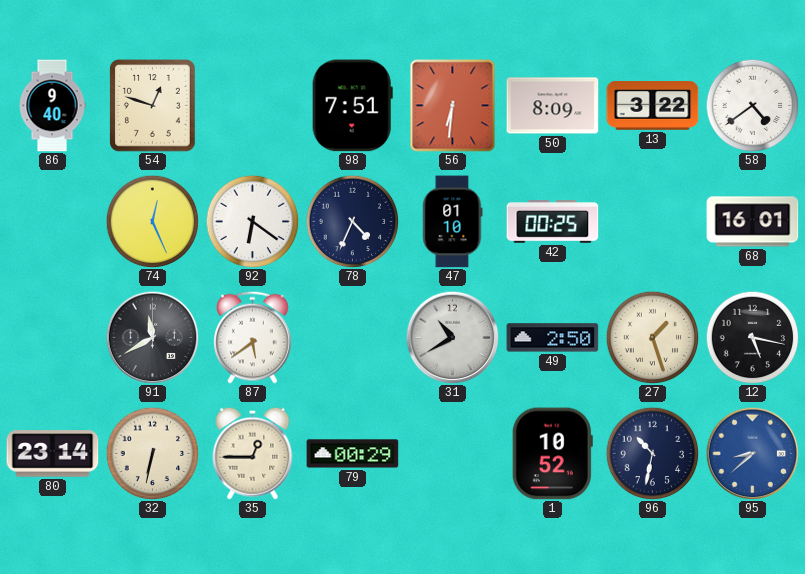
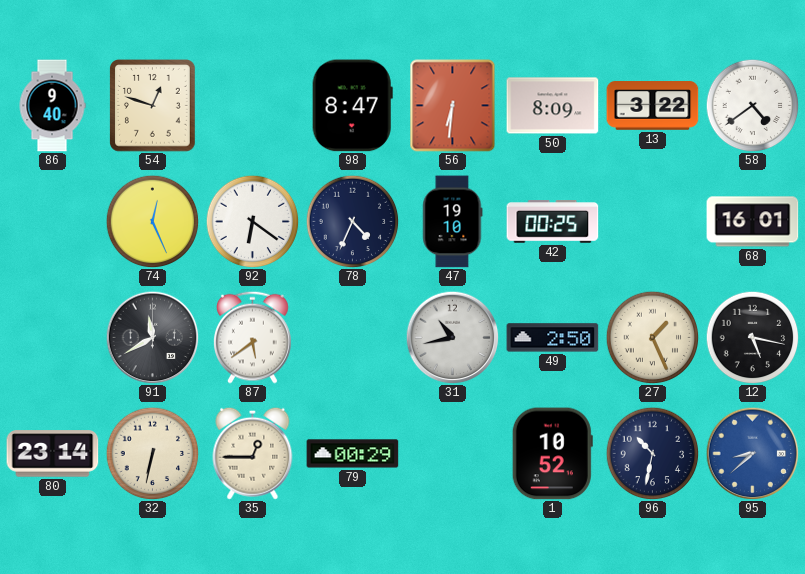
98: 7:51 -> 8:47
47: 01:10 -> 19:10
31: 10:40 -> 10:43
27: 1:27 -> 1:26
